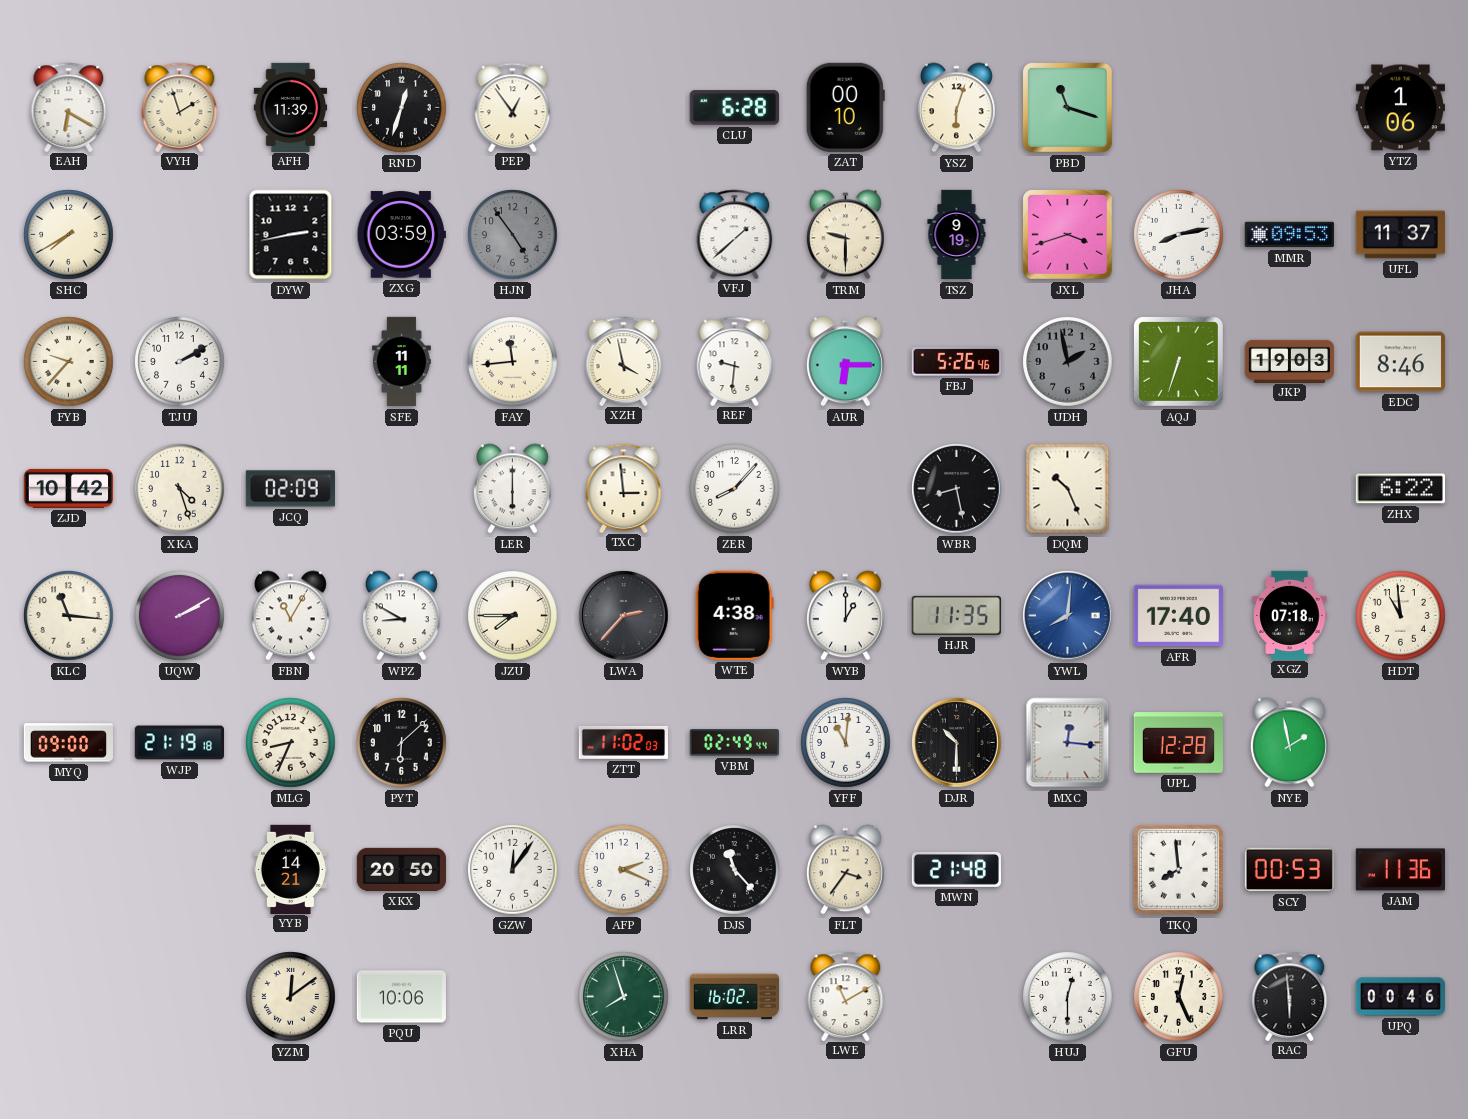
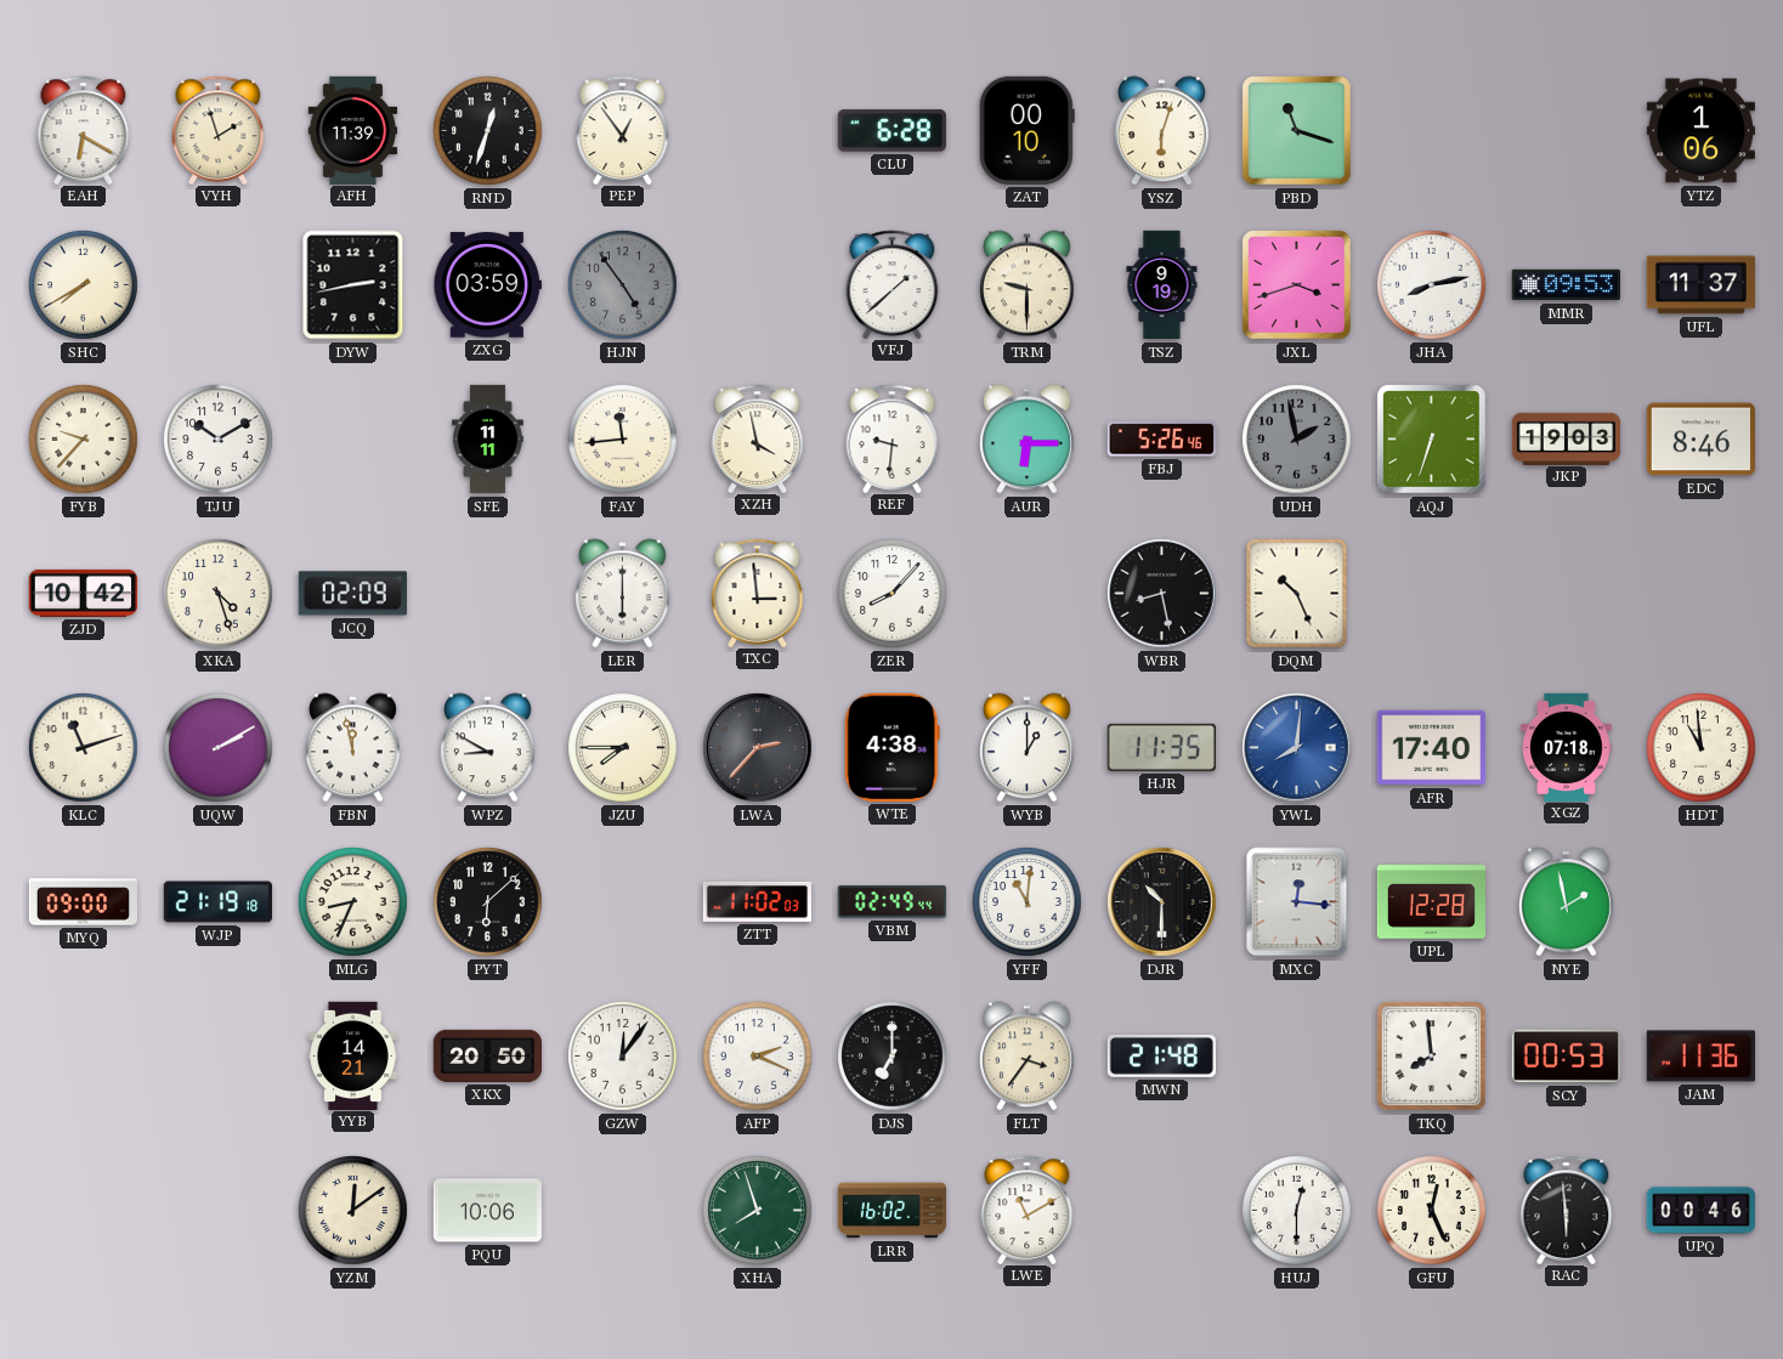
TJU: 2:10 -> 10:10
ZHX: 6:22 -> none
KLC: 11:16 -> 11:12
FBN: 11:05 -> 11:58
DJS: 11:23 -> 7:00
